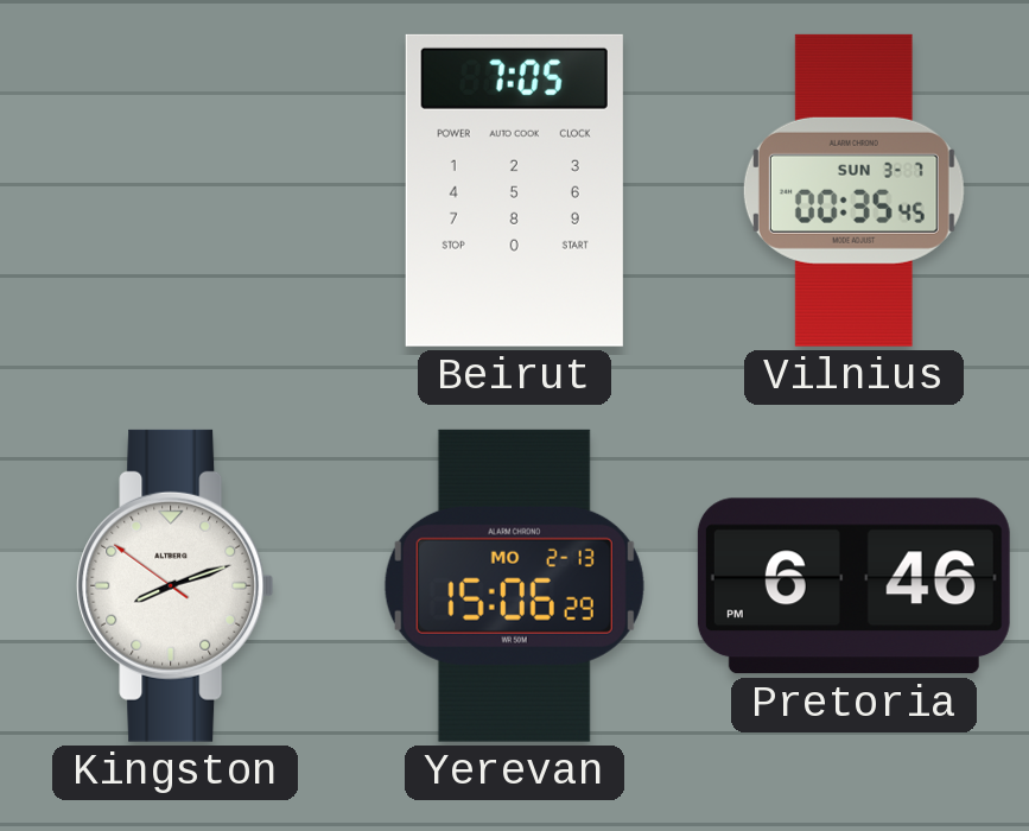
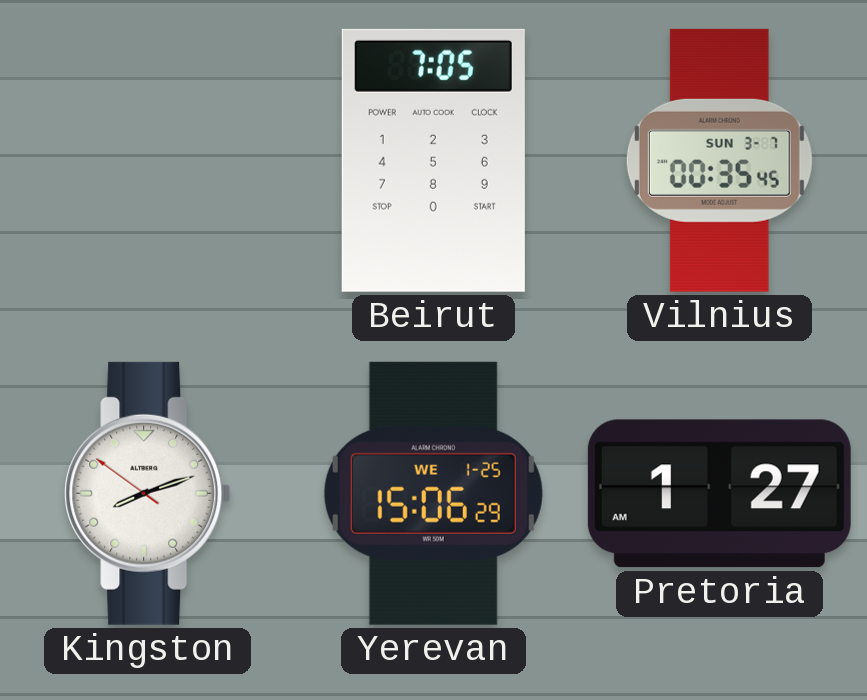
Yerevan date: MO 2-13 -> WE 1-25
Pretoria: 6:46 -> 1:27
